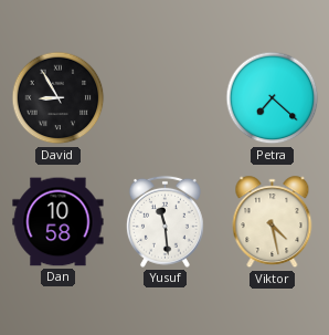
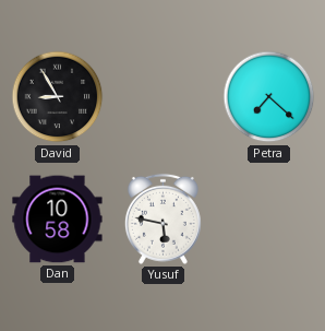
Yusuf: 11:29 -> 5:47
Viktor: 4:28 -> none
